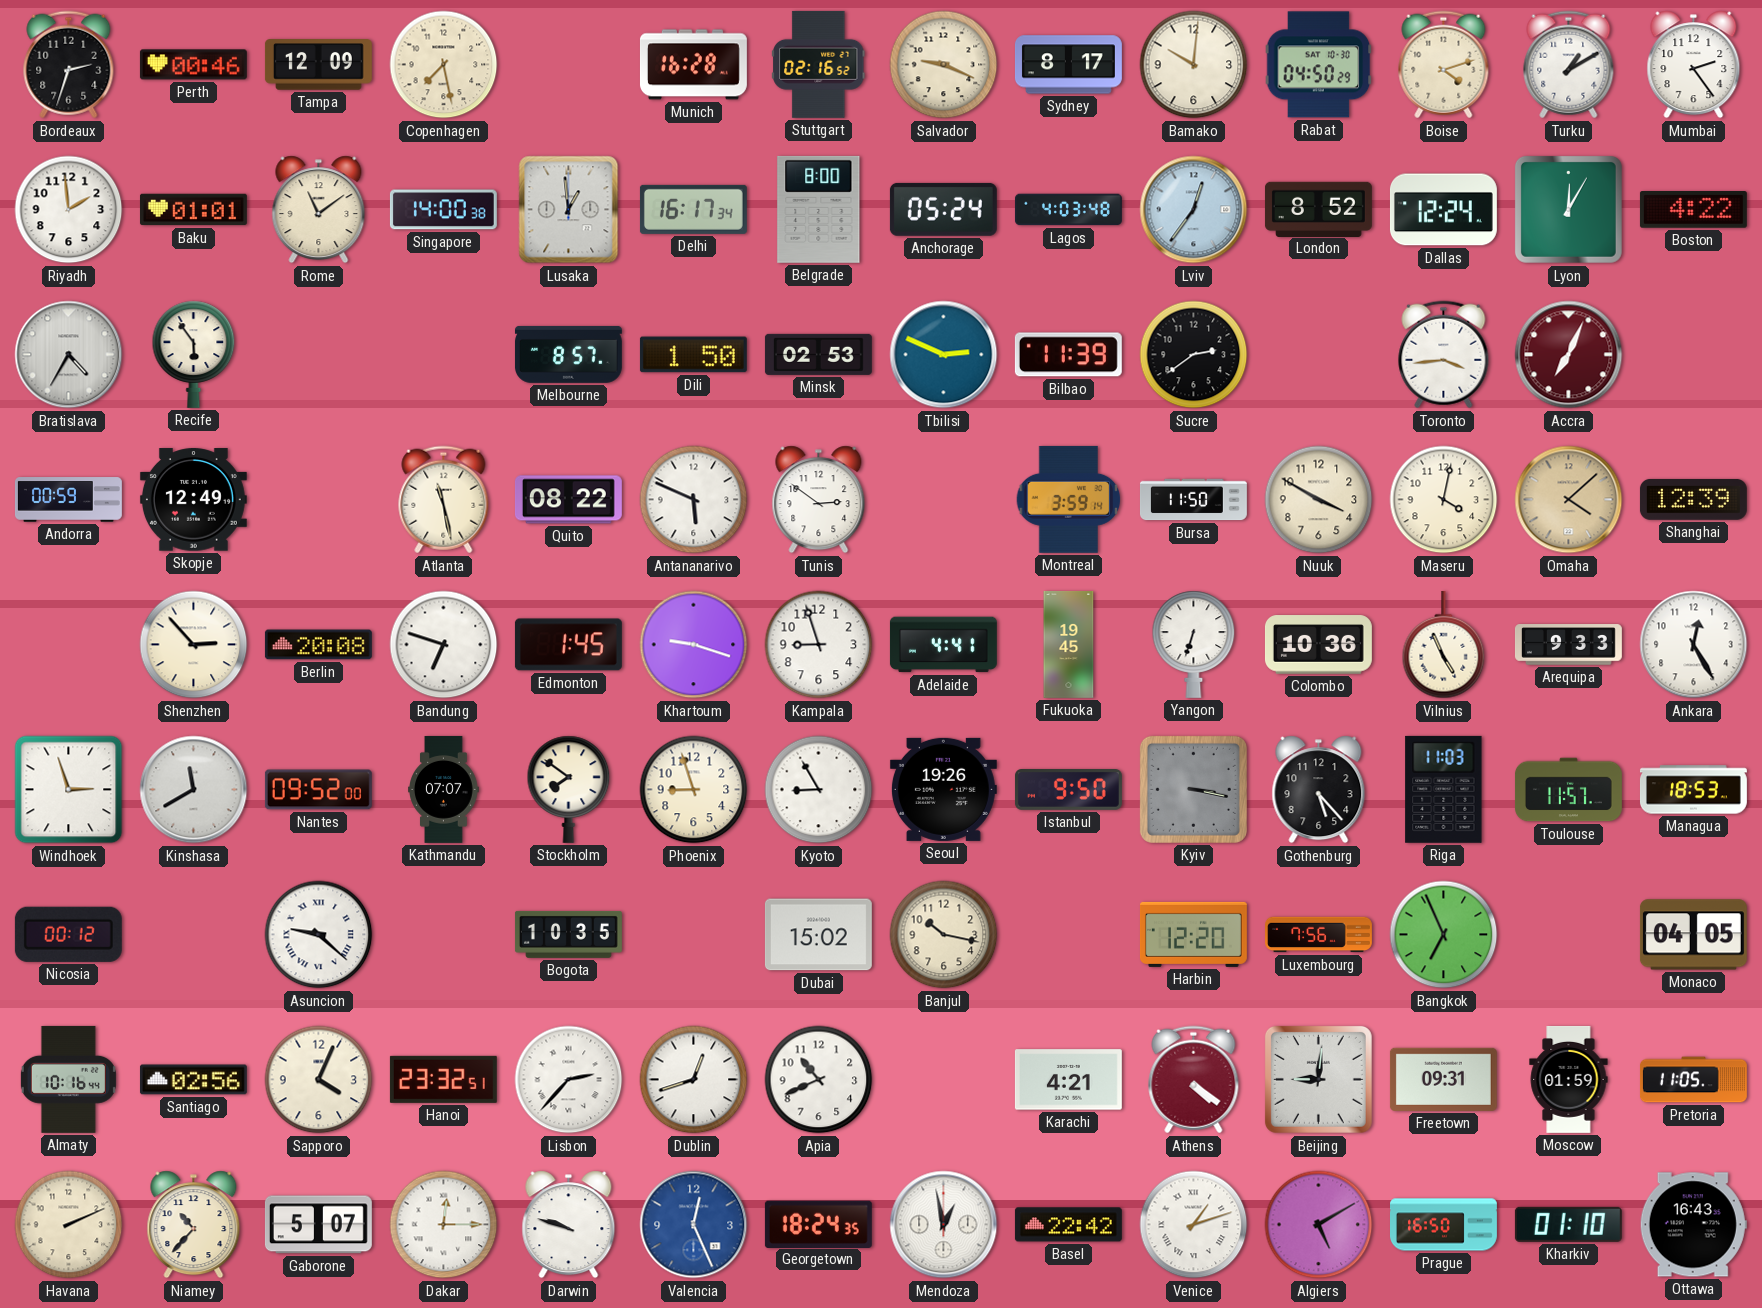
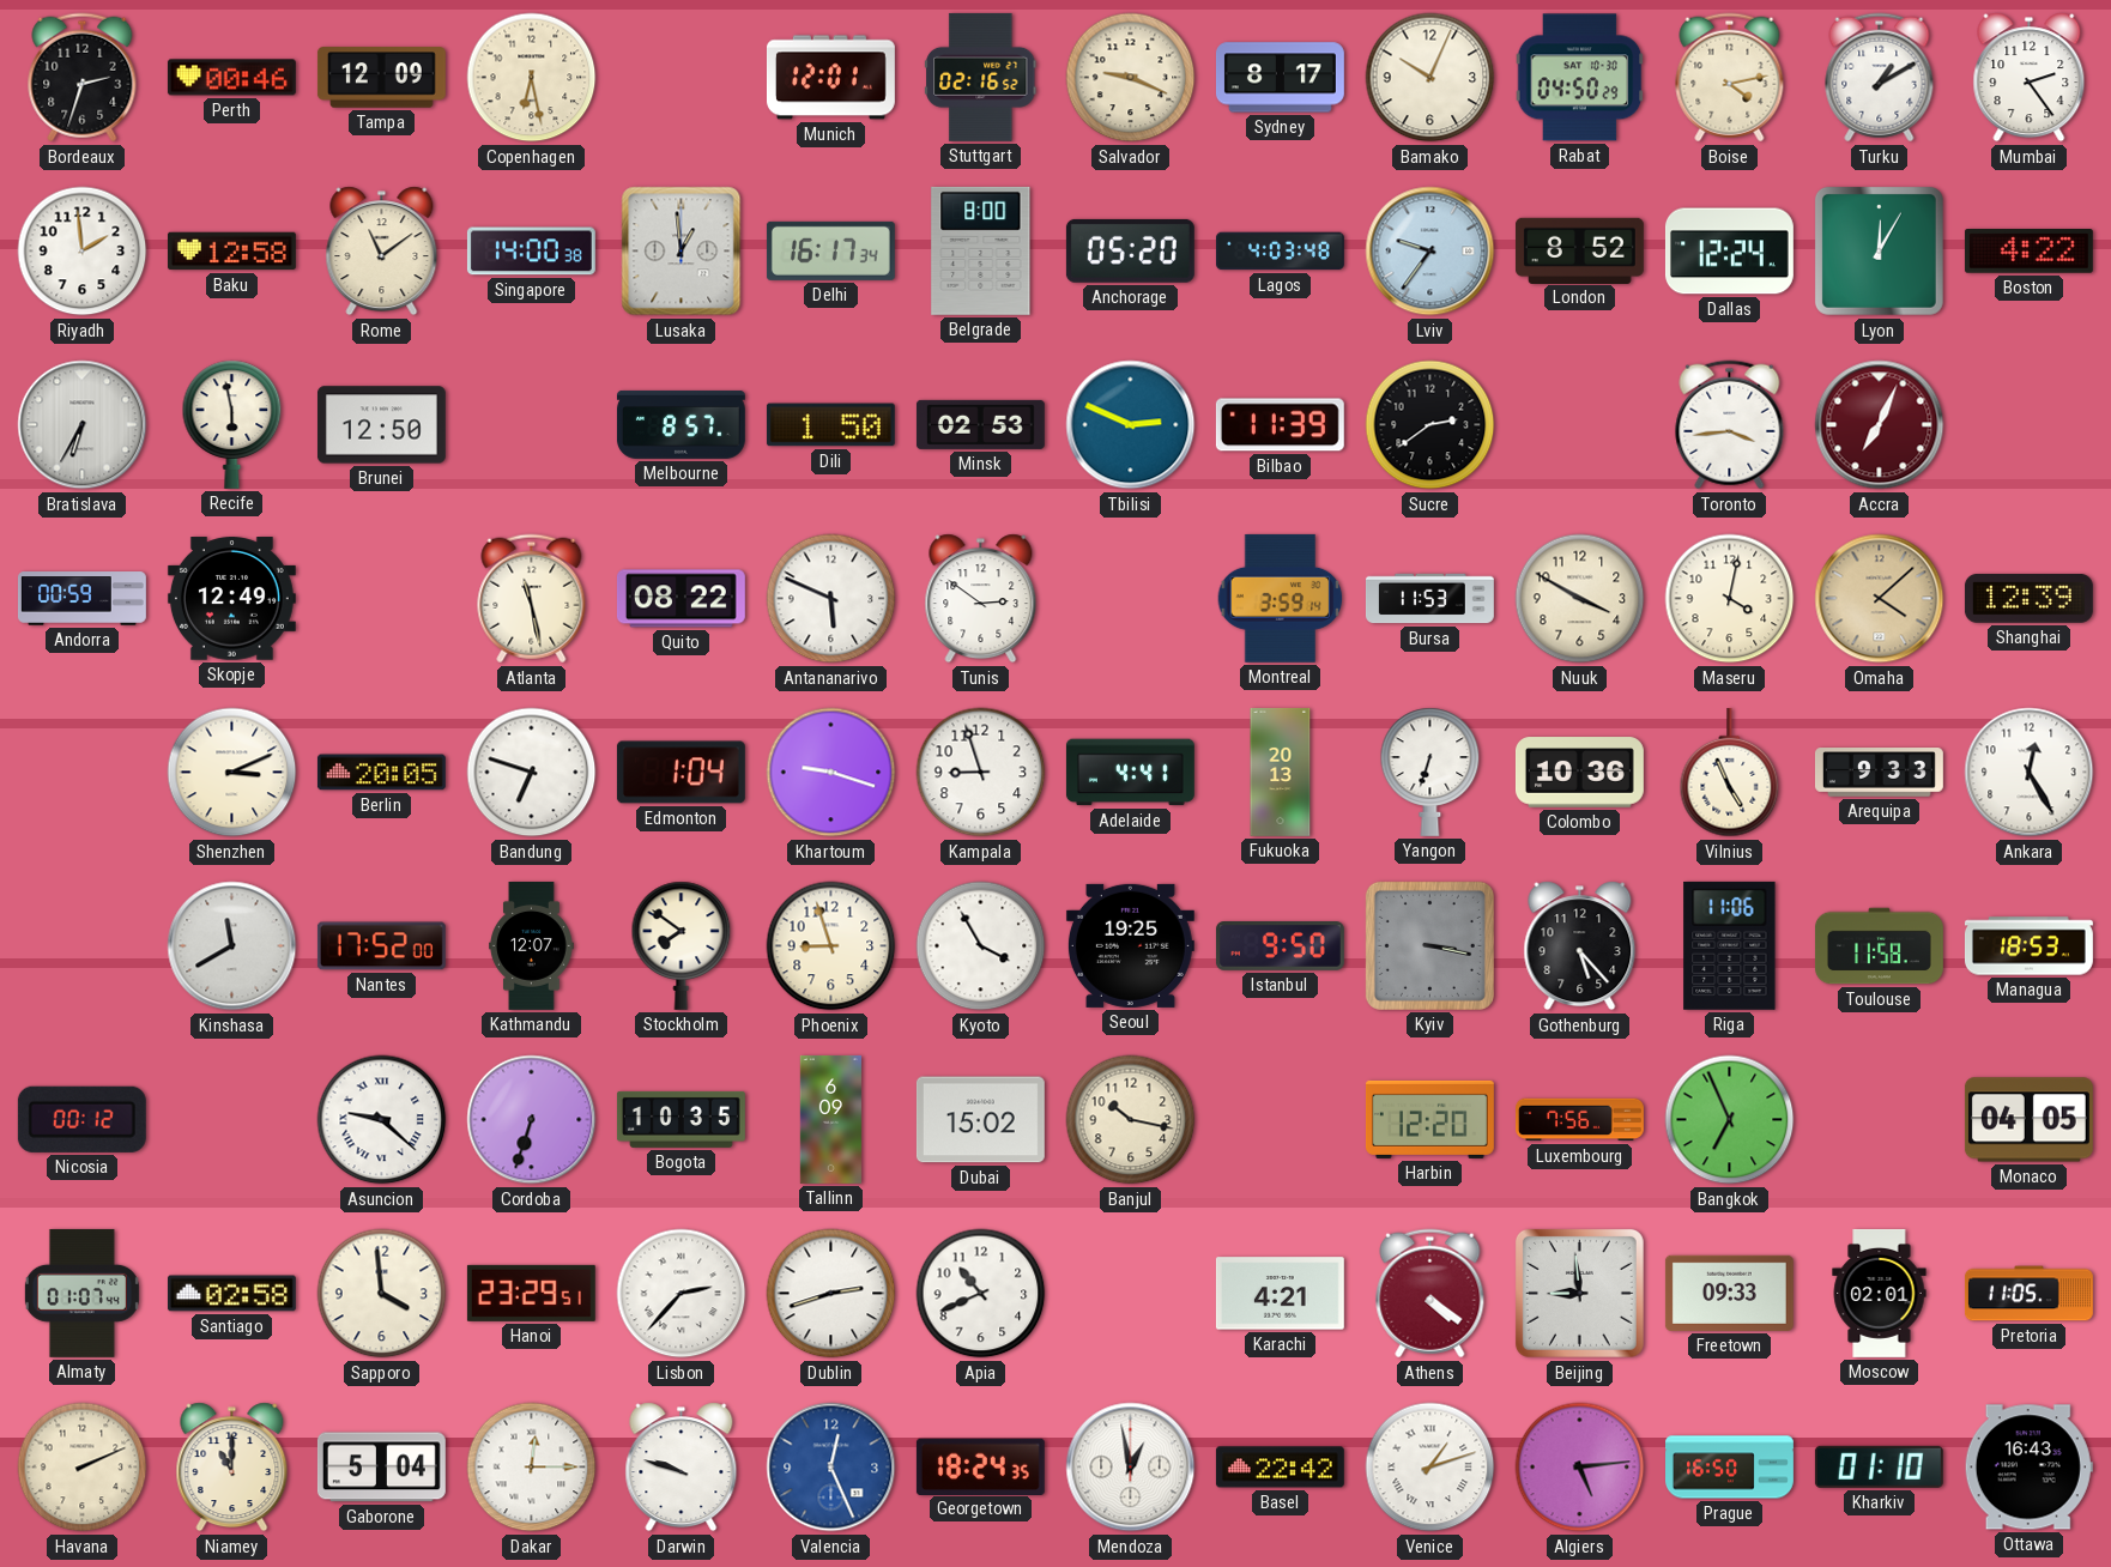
Copenhagen: 7:28 -> 6:28
Munich: 16:28 -> 12:01
Bamako: 10:01 -> 10:04
Boise: 4:12 -> 4:13
Baku: 01:01 -> 12:58
Anchorage: 05:24 -> 05:20
Lviv: 12:36 -> 9:36
Bratislava: 4:35 -> 6:35
Recife: 5:54 -> 5:58
Brunei: none -> 12:50
Bursa: 11:50 -> 11:53
Shenzhen: 2:53 -> 3:11
Berlin: 20:08 -> 20:05
Edmonton: 1:45 -> 1:04
Fukuoka: 19:45 -> 20:13
Windhoek: 2:57 -> none
Nantes: 09:52 -> 17:52
Kathmandu: 07:07 -> 12:07
Kyoto: 8:55 -> 3:55
Seoul: 19:26 -> 19:25
Riga: 11:03 -> 11:06
Toulouse: 11:57 -> 11:58
Cordoba: none -> 6:33
Tallinn: none -> 6:09
Almaty: 10:16 -> 01:07
Santiago: 02:56 -> 02:58
Sapporo: 4:04 -> 3:59
Hanoi: 23:32 -> 23:29
Dublin: 12:42 -> 2:42
Beijing: 9:01 -> 8:59
Freetown: 09:31 -> 09:33
Moscow: 01:59 -> 02:01
Niamey: 10:37 -> 11:00
Gaborone: 5:07 -> 5:04
Algiers: 5:10 -> 5:14
